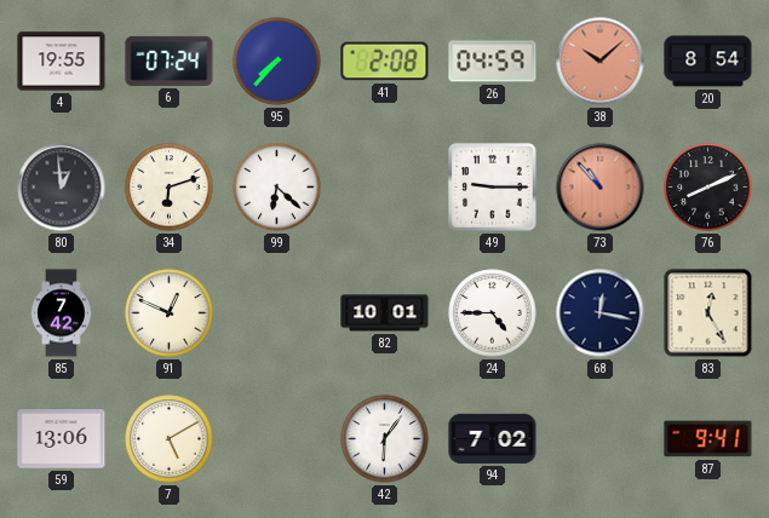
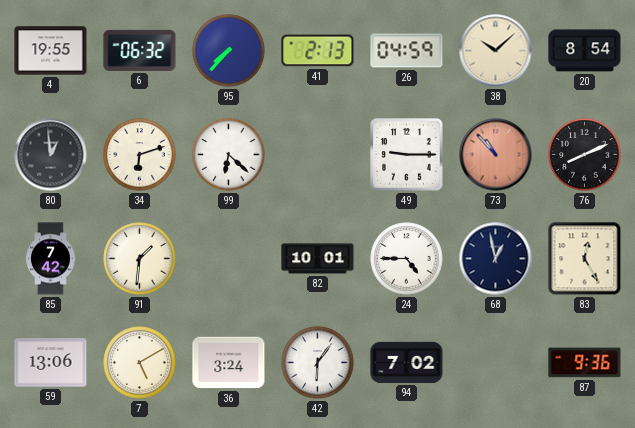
6: 07:24 -> 06:32
41: 2:08 -> 2:13
38 dial: salmon -> cream
91: 12:49 -> 1:31
68: 12:17 -> 12:58
36: none -> 3:24
87: 9:41 -> 9:36
